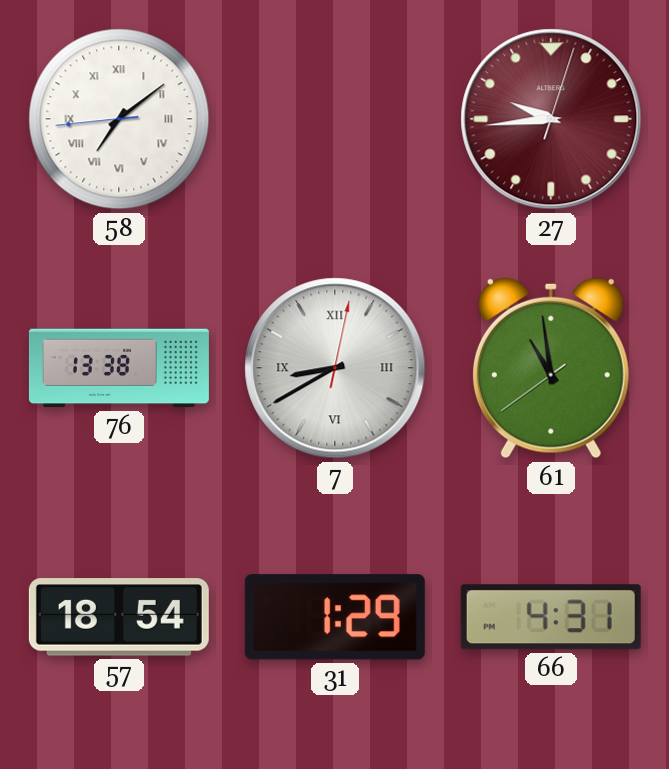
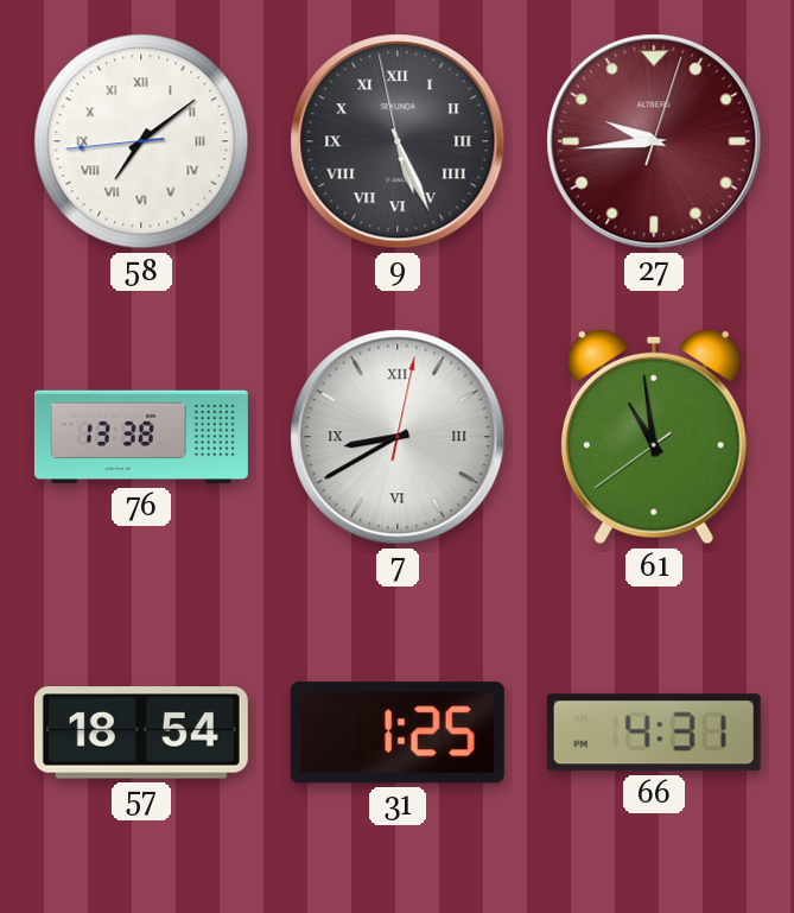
9: none -> 5:25
31: 1:29 -> 1:25
